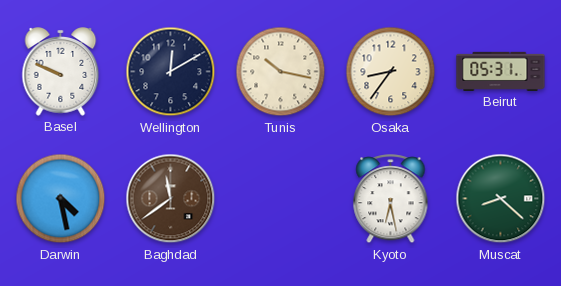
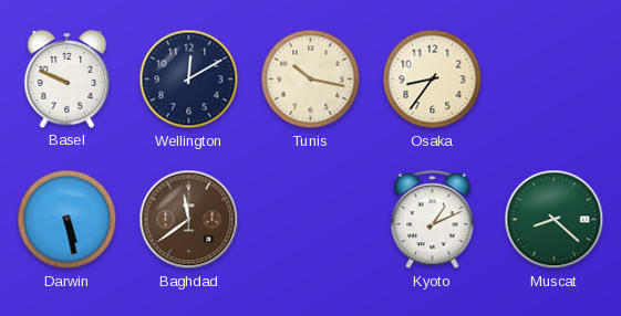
Beirut: 05:31 -> none
Darwin: 4:28 -> 5:28
Kyoto: 6:28 -> 1:11
